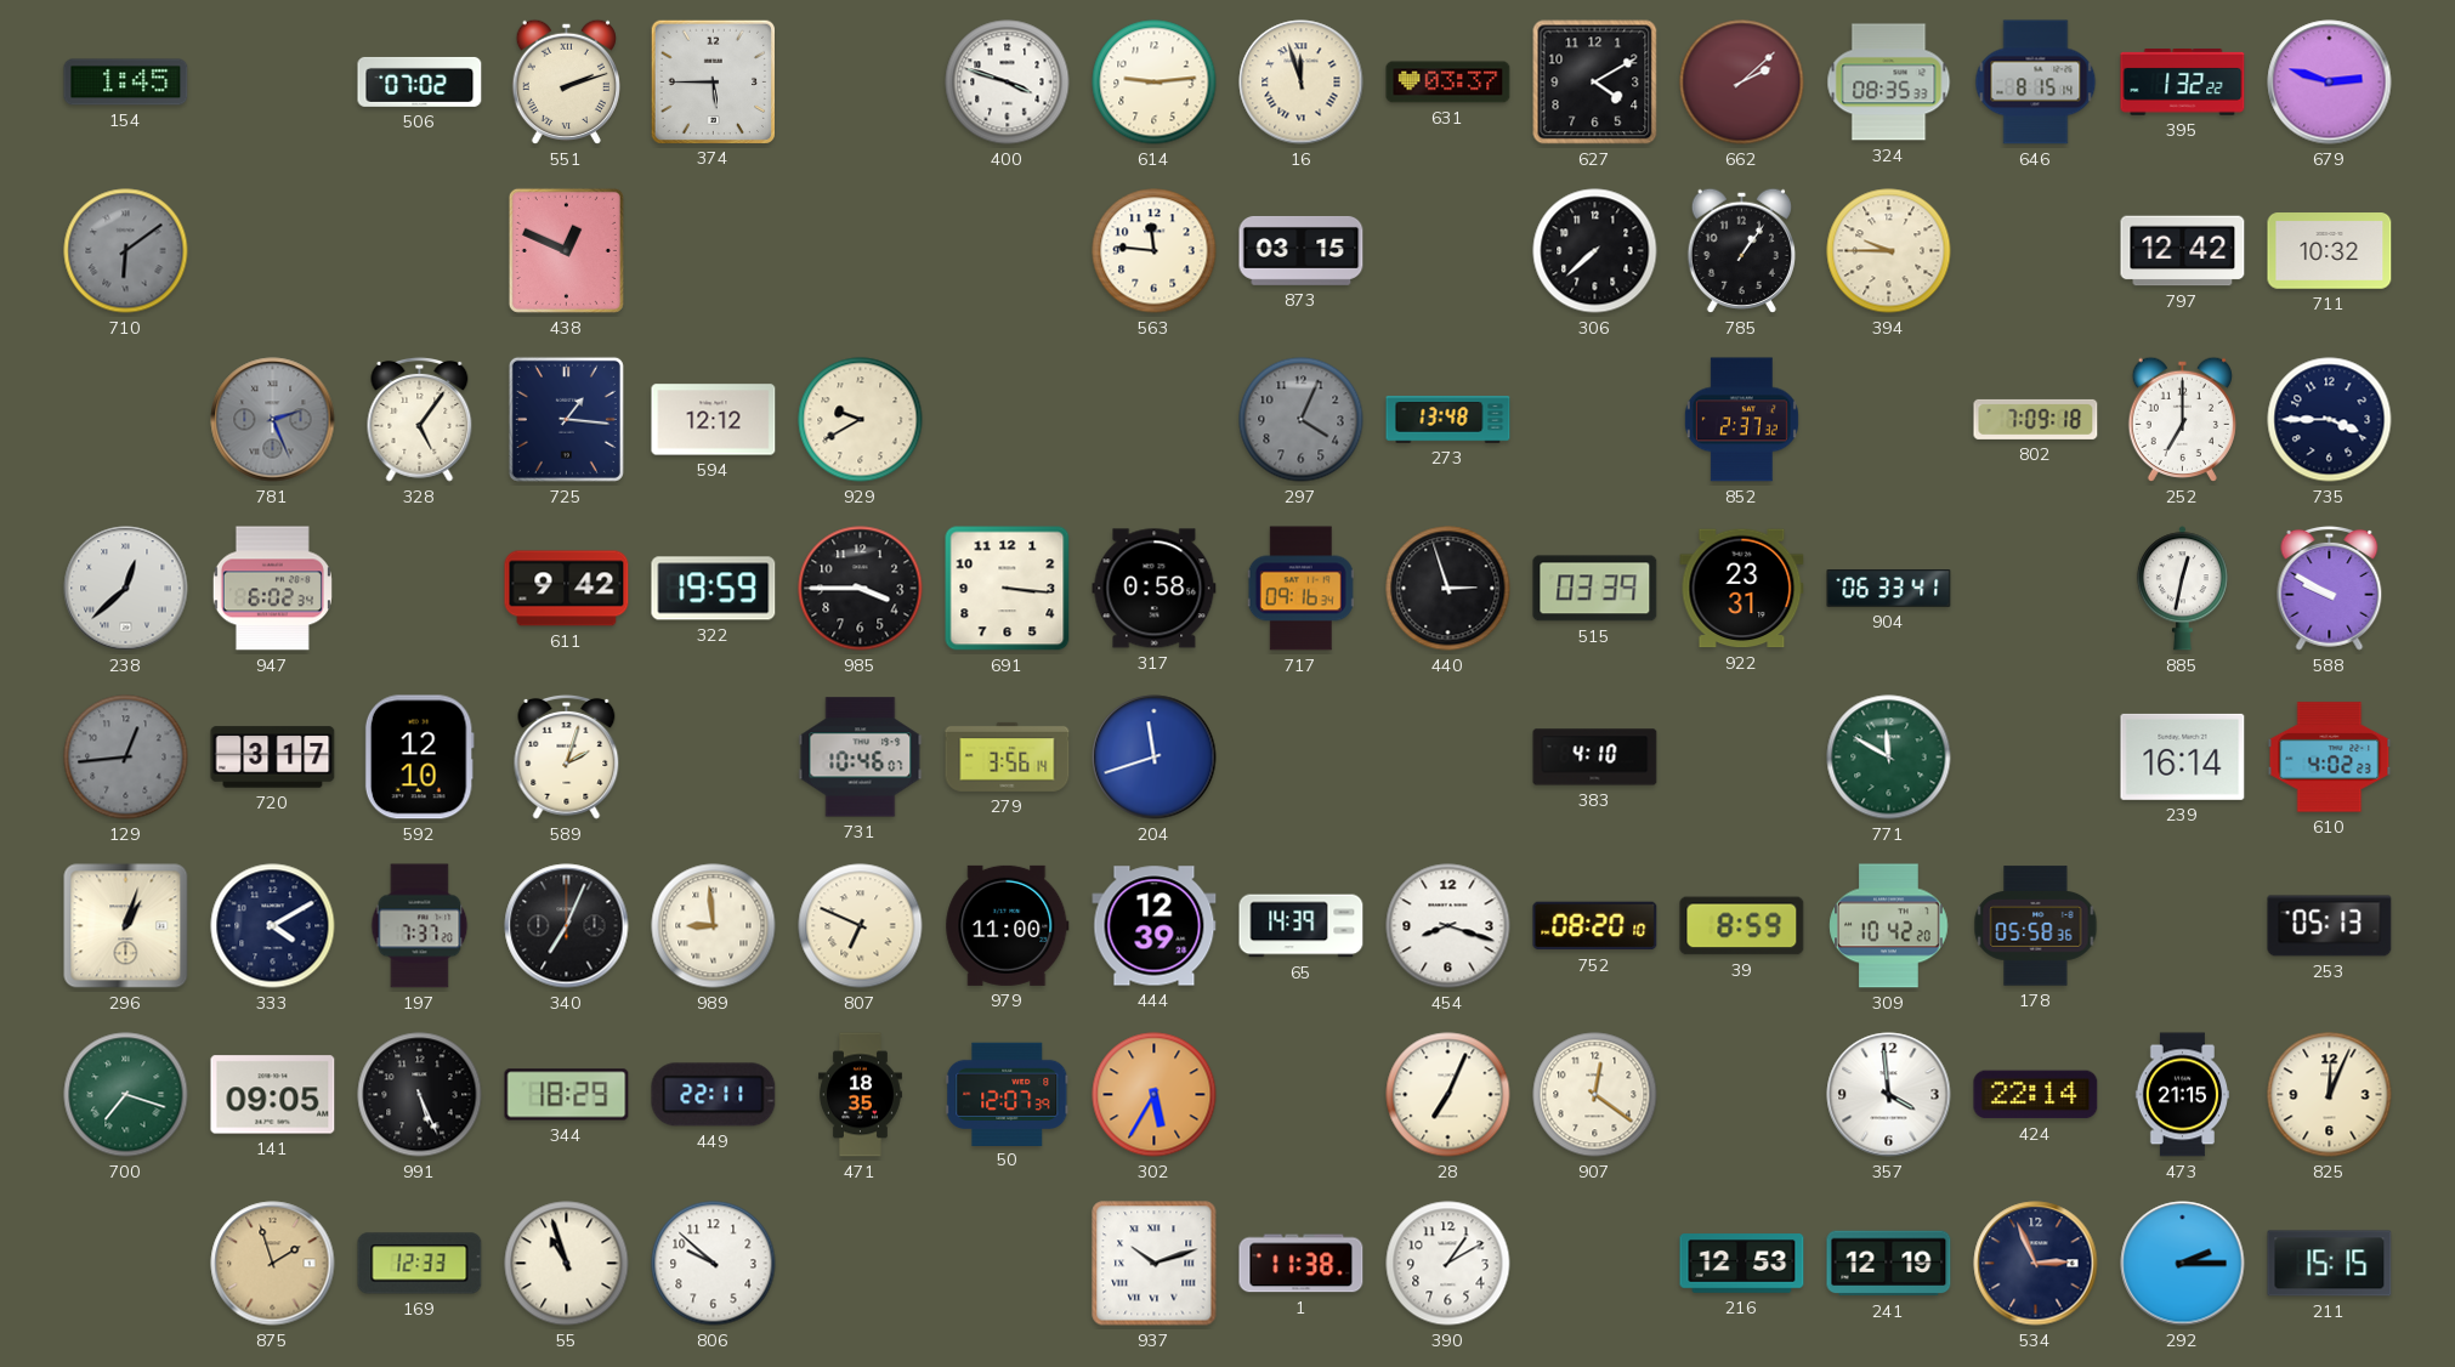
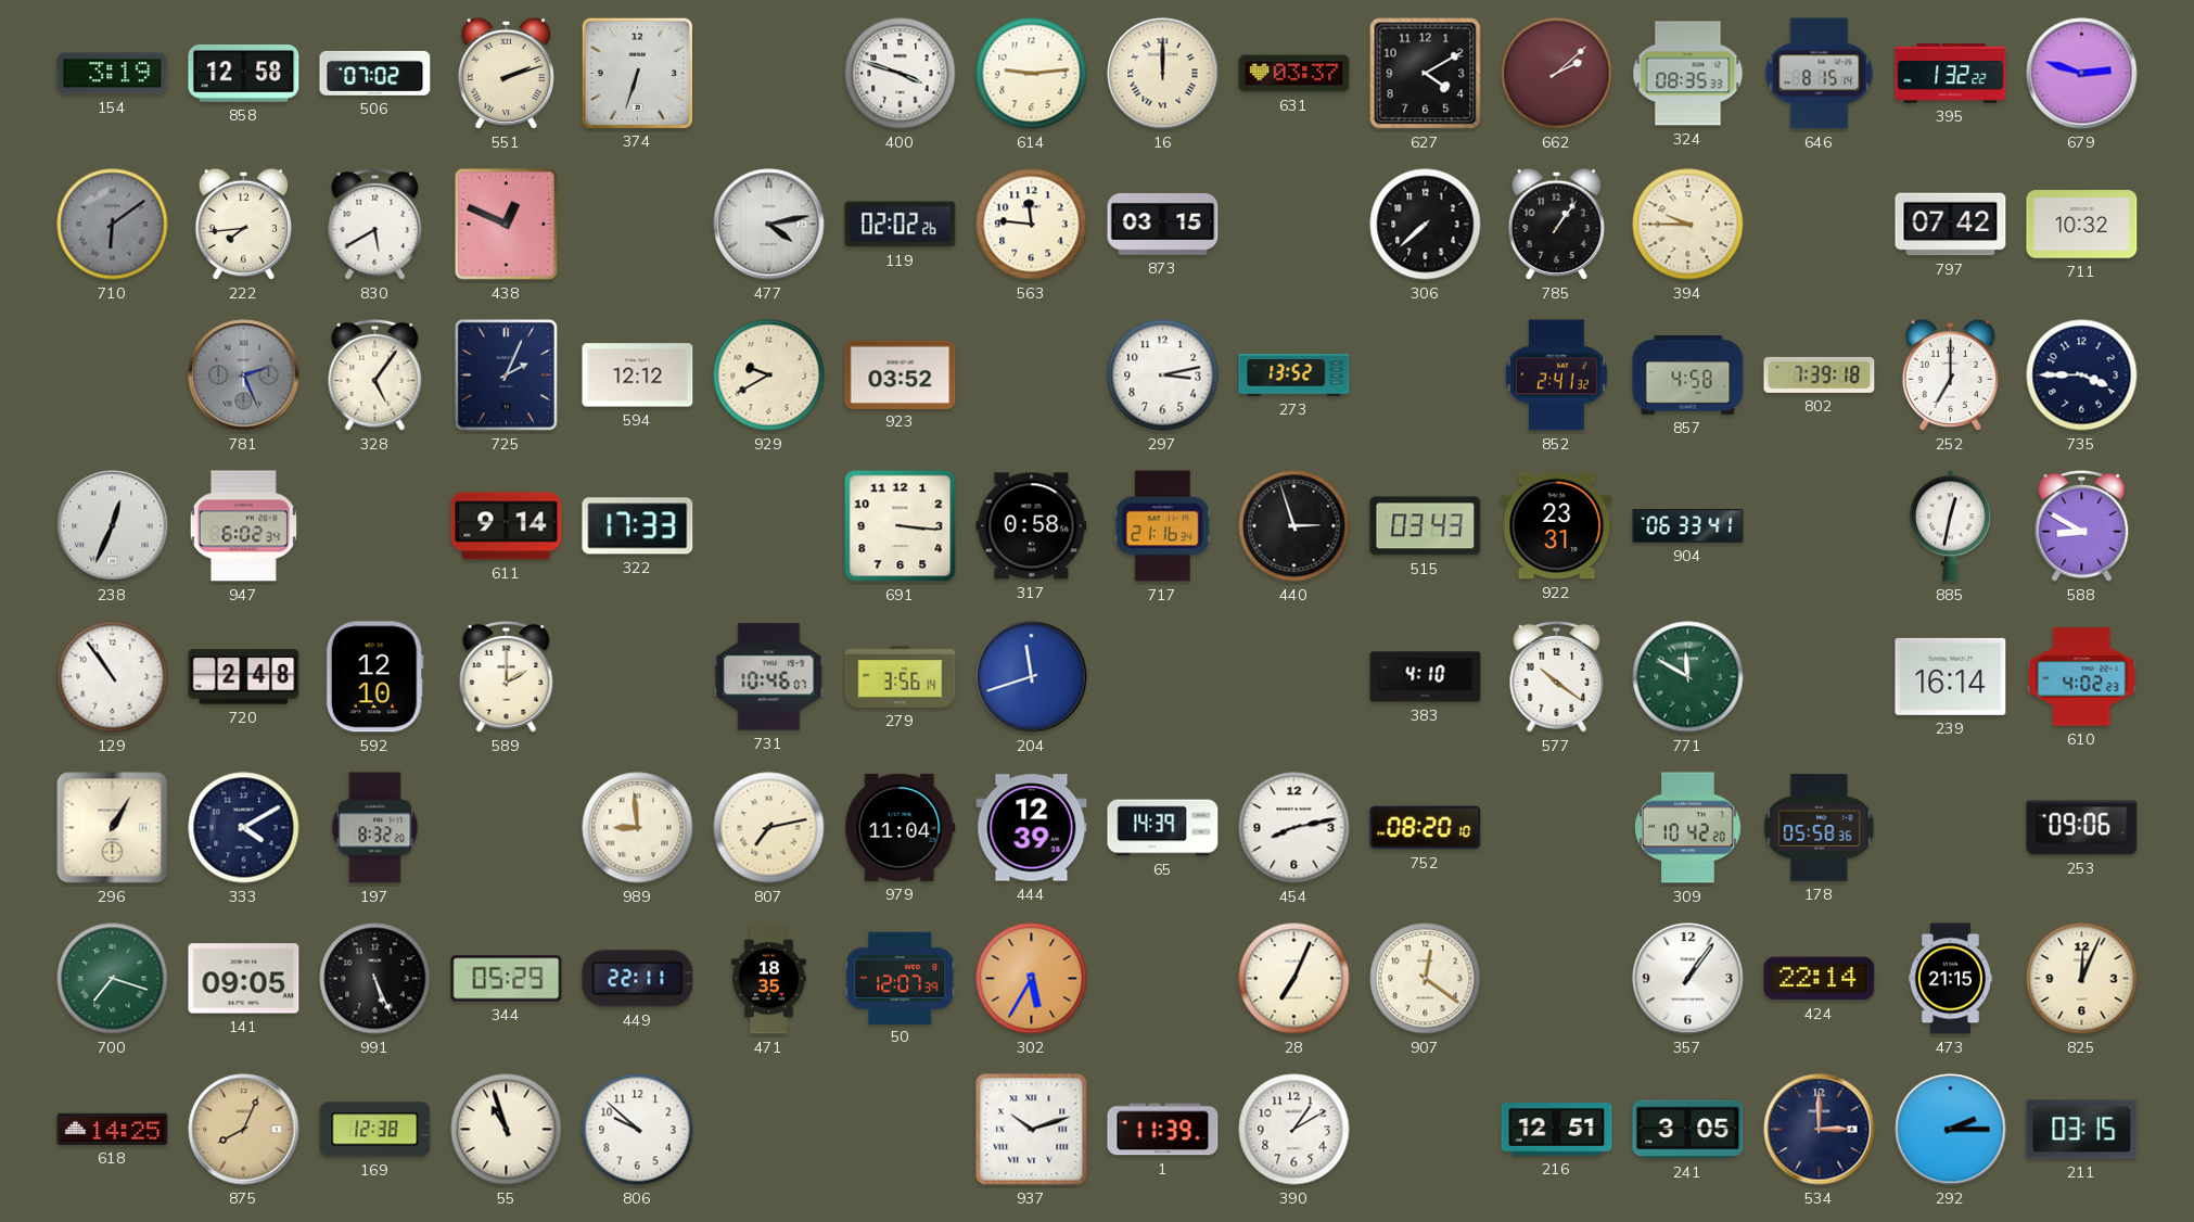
154: 1:45 -> 3:19
858: none -> 12:58
374: 5:45 -> 6:33
16: 11:57 -> 12:00
222: none -> 7:44
830: none -> 5:40
477: none -> 4:13
119: none -> 02:02
797: 12:42 -> 07:42
725: 1:16 -> 2:04
923: none -> 03:52
297: 4:04 -> 3:13
297 dial: grey -> white
273: 13:48 -> 13:52
852: 2:37 -> 2:41
857: none -> 4:58
802: 7:09 -> 7:39
238: 12:38 -> 12:34
611: 9:42 -> 9:14
322: 19:59 -> 17:33
985: 3:45 -> none
717: 09:16 -> 21:16
515: 03:39 -> 03:43
588: 9:50 -> 8:50
129: 12:44 -> 10:54
129 dial: grey -> white
720: 3:17 -> 2:48
589: 2:03 -> 2:00
577: none -> 10:21
296: 1:03 -> 1:05
197: 7:37 -> 8:32
340: 7:04 -> none
807: 6:49 -> 7:13
979: 11:00 -> 11:04
454: 8:18 -> 8:13
39: 8:59 -> none
253: 05:13 -> 09:06
344: 18:29 -> 05:29
357: 3:59 -> 1:06
618: none -> 14:25
875: 1:57 -> 8:04
169: 12:33 -> 12:38
1: 11:38 -> 11:39
216: 12:53 -> 12:51
241: 12:19 -> 3:05
534: 2:56 -> 3:00
211: 15:15 -> 03:15
